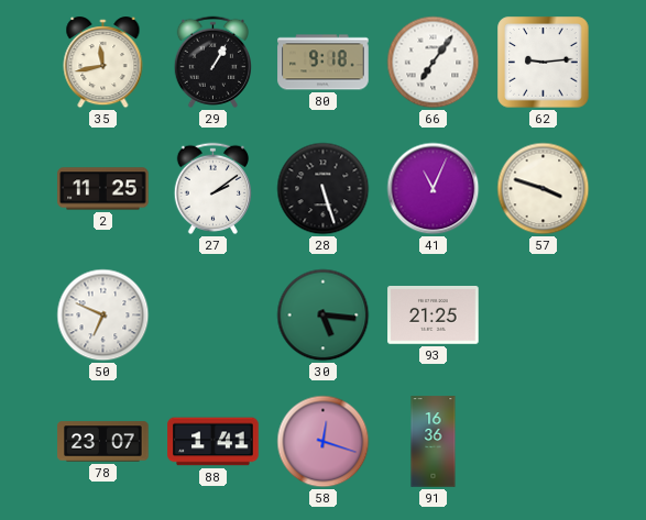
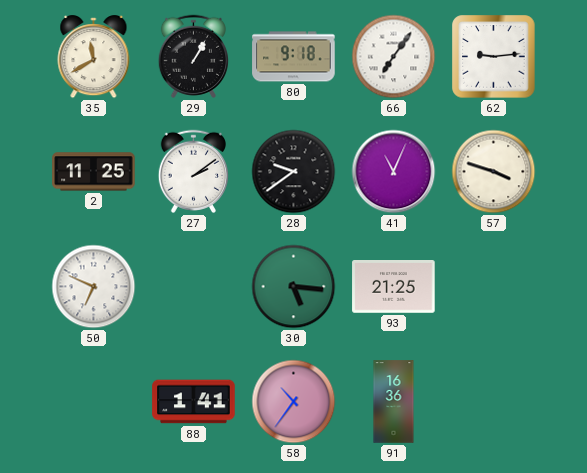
35: 11:43 -> 11:40
28: 5:27 -> 9:39
78: 23:07 -> none
58: 12:18 -> 10:36
